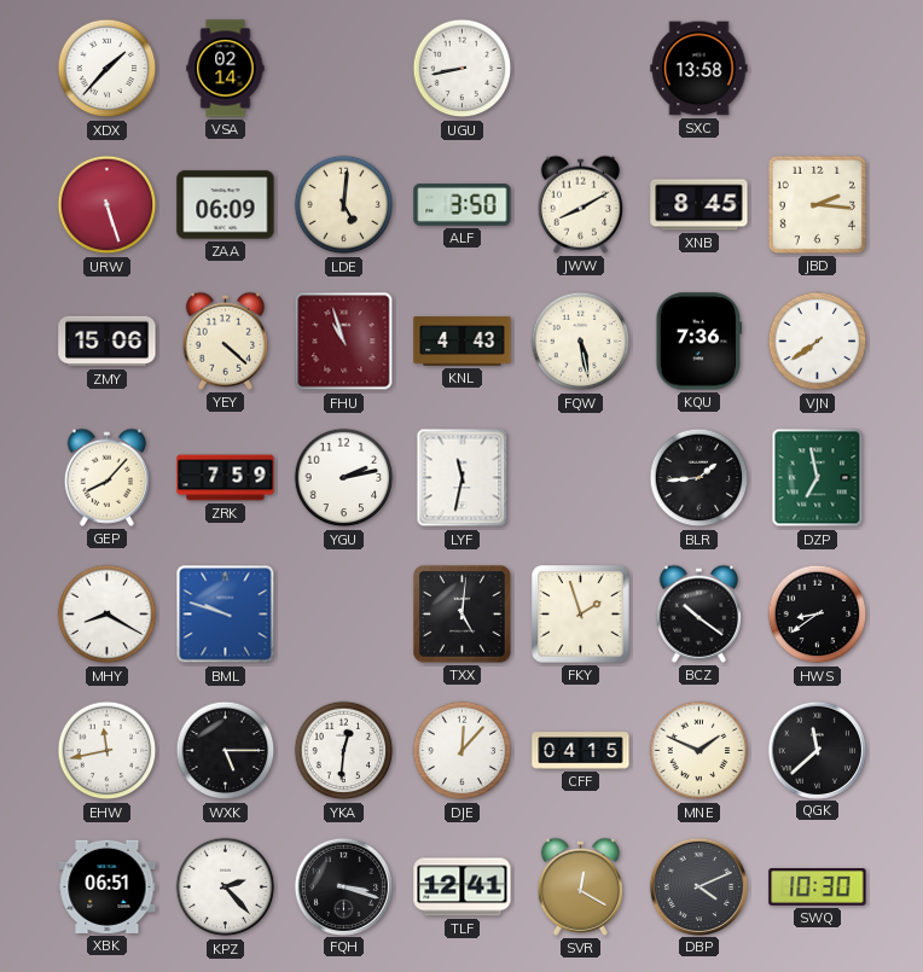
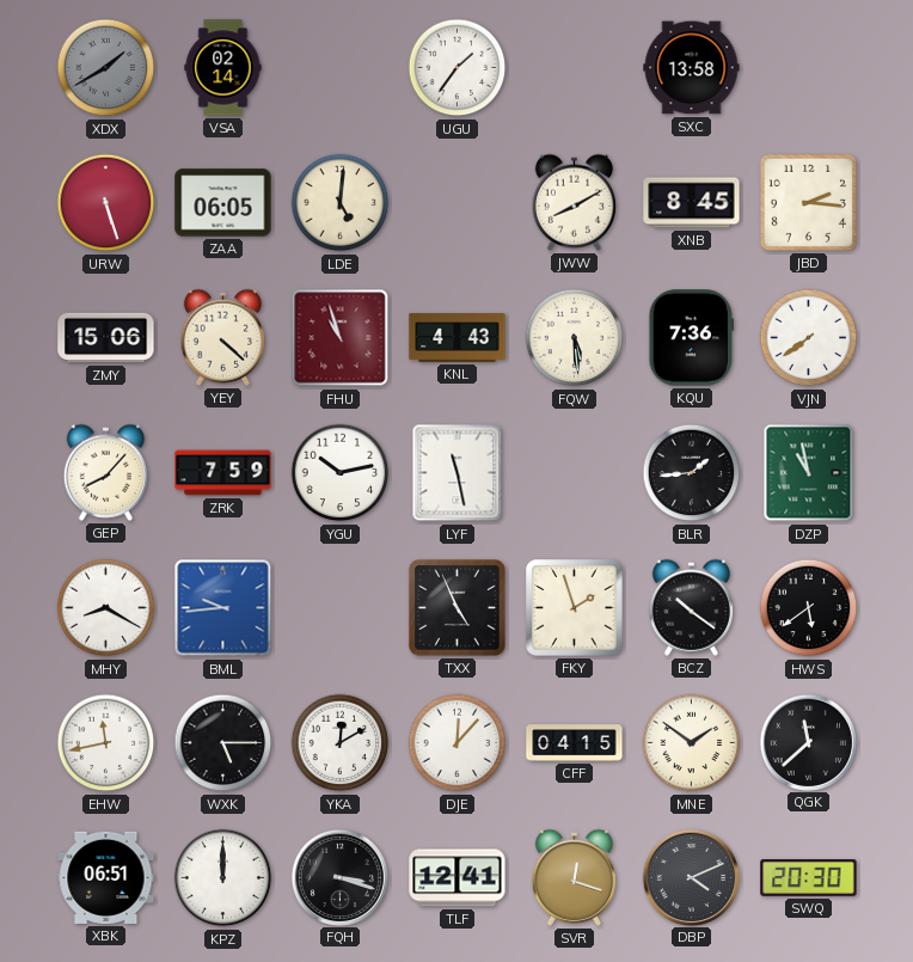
XDX: 1:37 -> 1:40
XDX dial: white -> grey
UGU: 8:43 -> 1:36
ZAA: 06:09 -> 06:05
ALF: 3:50 -> none
FQW: 5:28 -> 5:29
YGU: 2:13 -> 10:13
LYF: 11:32 -> 11:28
DZP: 6:58 -> 10:58
BML: 9:48 -> 9:44
TXX: 5:01 -> 4:56
HWS: 8:39 -> 5:39
YKA: 12:31 -> 12:10
MNE: 1:49 -> 1:51
KPZ: 2:23 -> 12:00
SVR: 12:20 -> 12:18
SWQ: 10:30 -> 20:30
